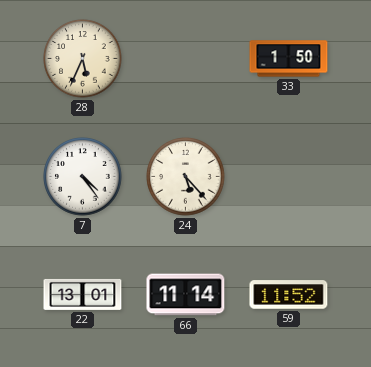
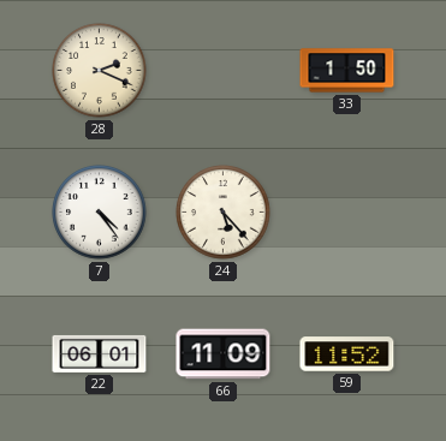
28: 5:34 -> 2:19
22: 13:01 -> 06:01
66: 11:14 -> 11:09
